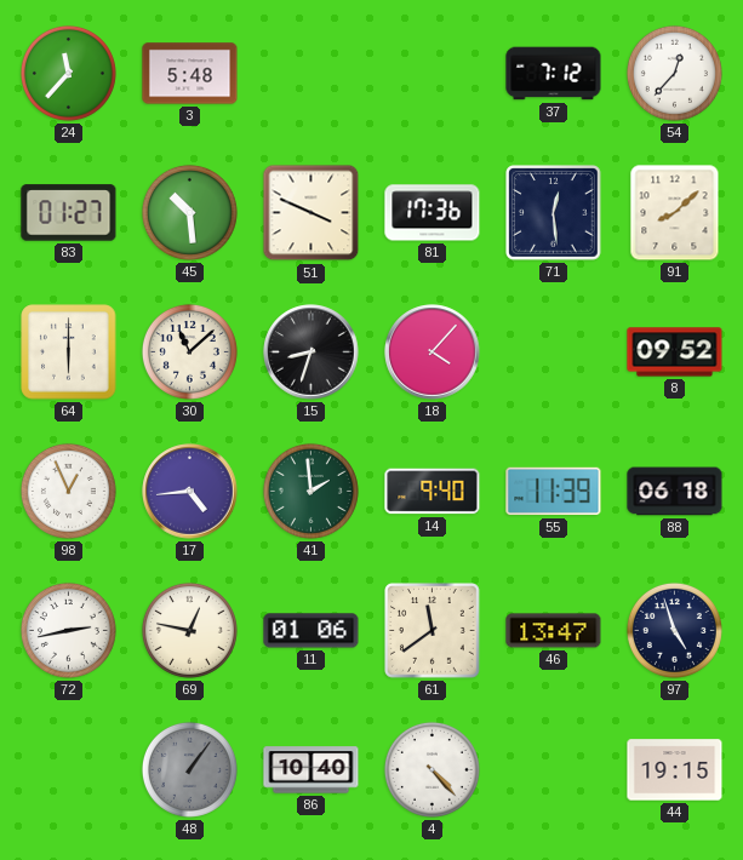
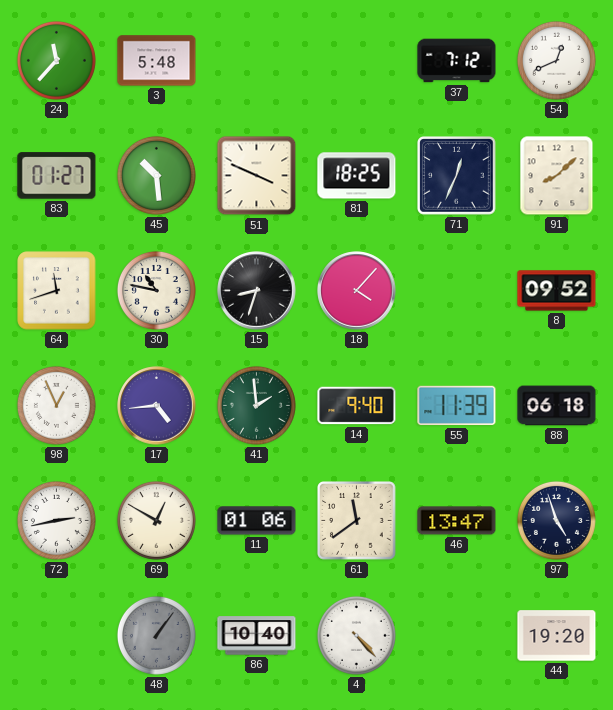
54: 12:37 -> 12:41
81: 17:36 -> 18:25
71: 12:29 -> 12:34
64: 6:00 -> 11:42
30: 11:08 -> 10:47
69: 12:47 -> 12:50
44: 19:15 -> 19:20
